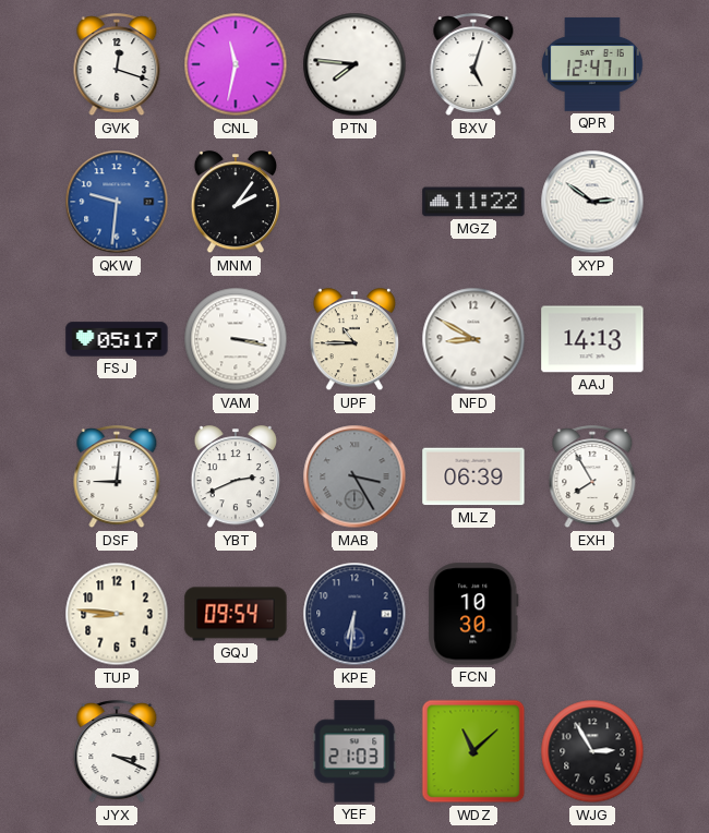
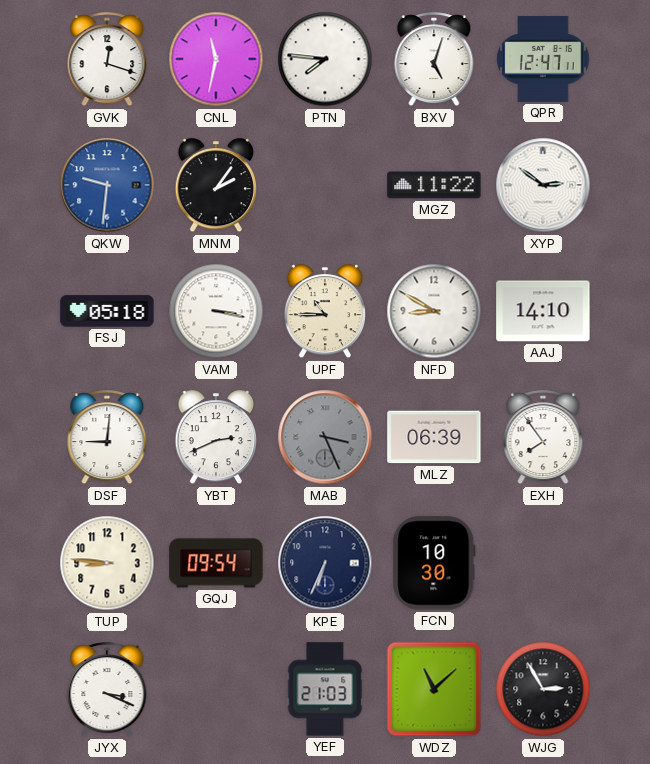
FSJ: 05:17 -> 05:18
AAJ: 14:13 -> 14:10
MAB: 3:25 -> 3:26
EXH: 7:55 -> 7:54
KPE: 6:31 -> 6:34
